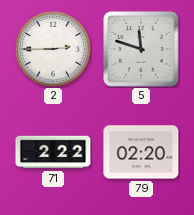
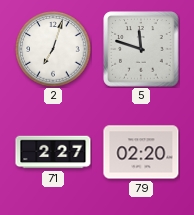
2: 2:45 -> 7:03
71: 2:22 -> 2:27
